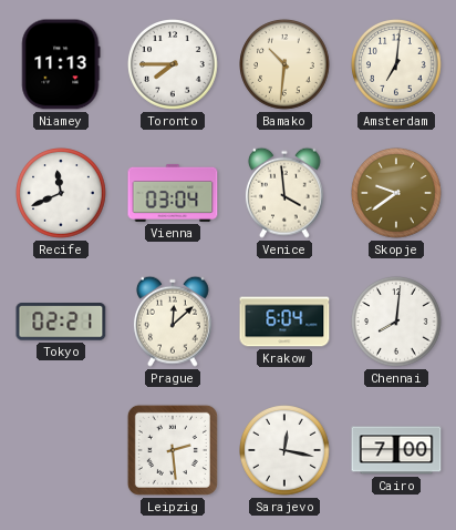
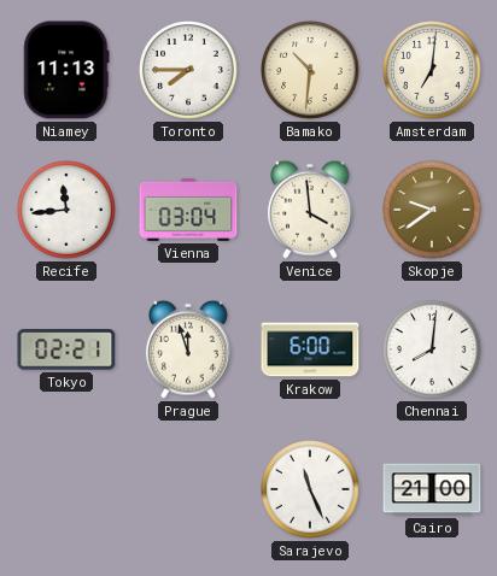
Recife: 11:41 -> 11:44
Prague: 12:08 -> 11:57
Krakow: 6:04 -> 6:00
Leipzig: 2:29 -> none
Sarajevo: 12:17 -> 11:26
Cairo: 7:00 -> 21:00
